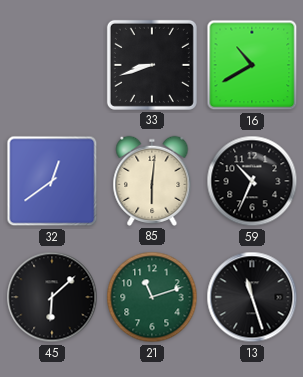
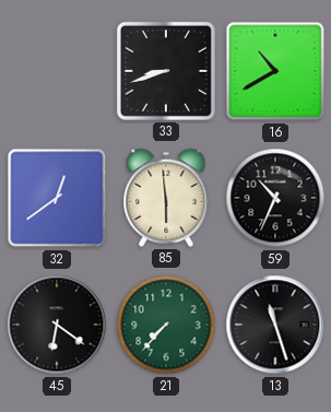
85: 6:01 -> 5:59
45: 6:08 -> 6:21
21: 11:12 -> 7:37
